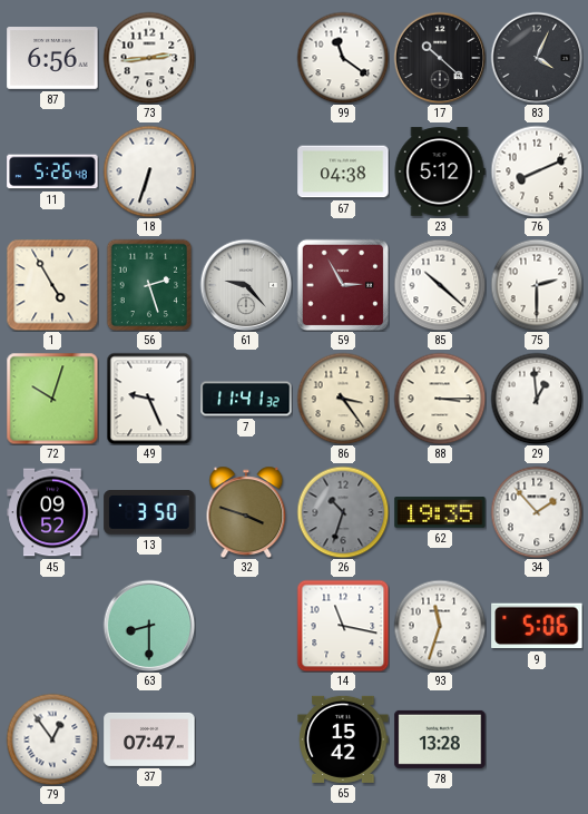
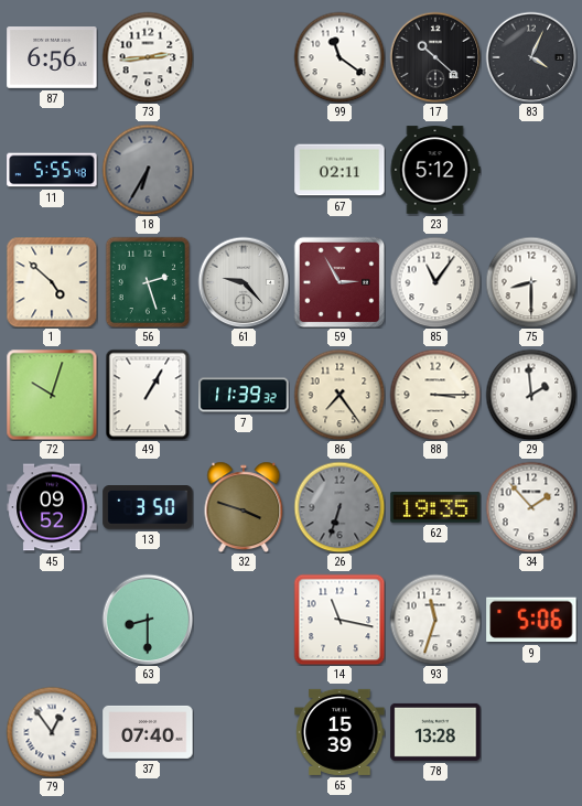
11: 5:26 -> 5:55
18: 6:33 -> 6:35
18 dial: white -> grey
67: 04:38 -> 02:11
76: 8:11 -> none
1: 4:55 -> 4:52
85: 10:22 -> 11:06
75: 2:30 -> 8:30
49: 9:26 -> 1:05
7: 11:41 -> 11:39
86: 3:24 -> 7:24
29: 12:59 -> 1:59
26: 10:33 -> 6:33
37: 07:47 -> 07:40
65: 15:42 -> 15:39
